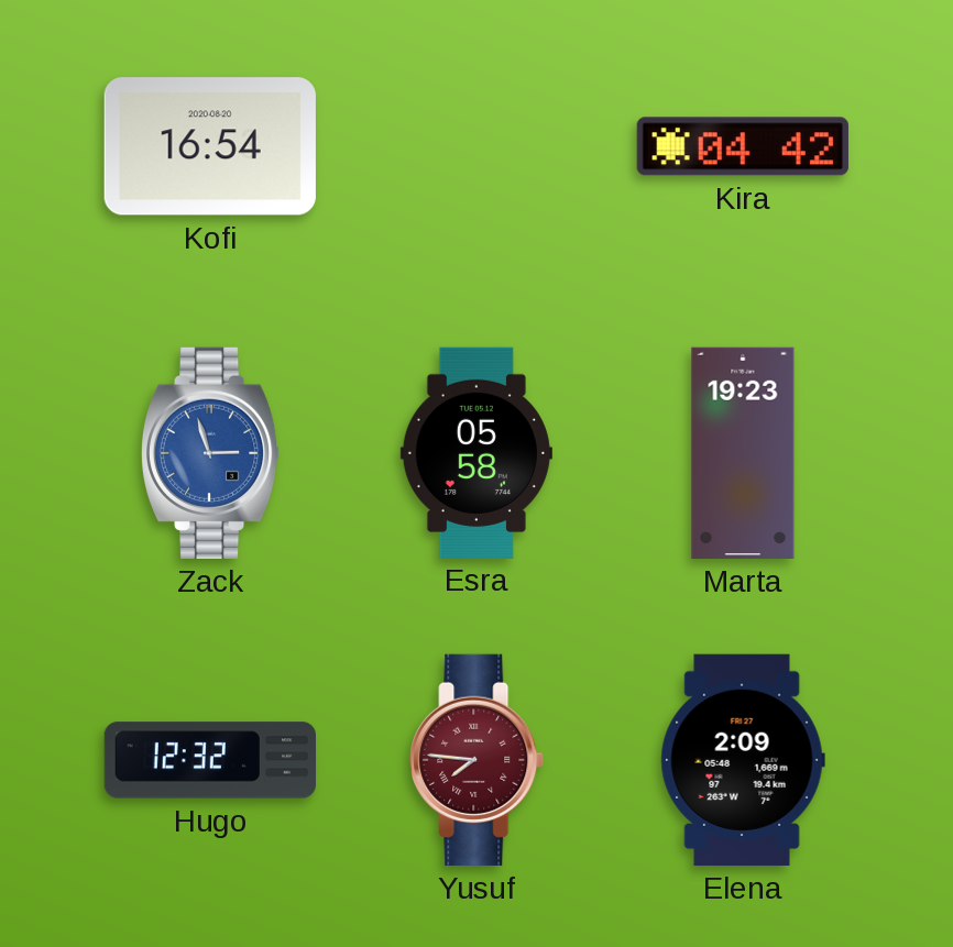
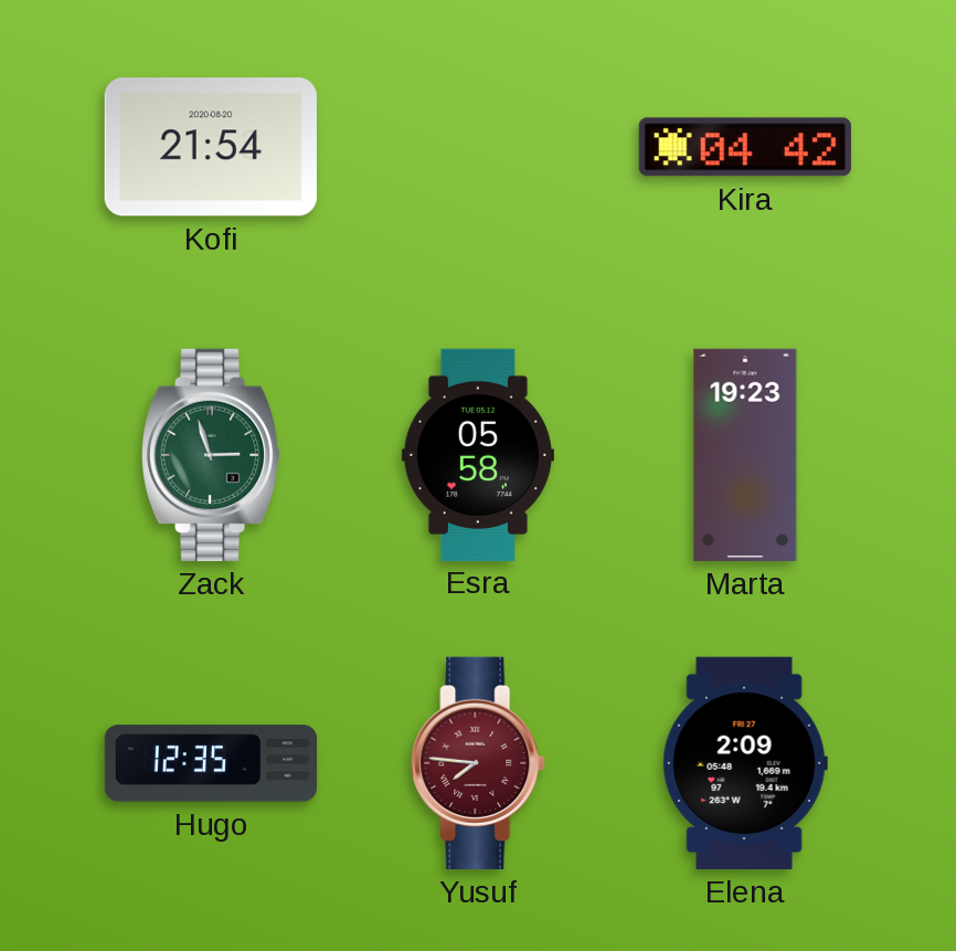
Kofi: 16:54 -> 21:54
Zack dial: blue -> green
Hugo: 12:32 -> 12:35
